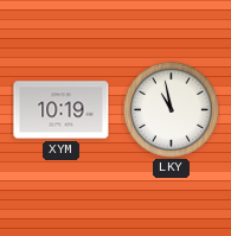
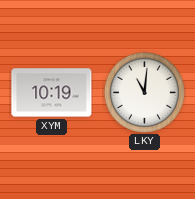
LKY: 10:58 -> 11:01
